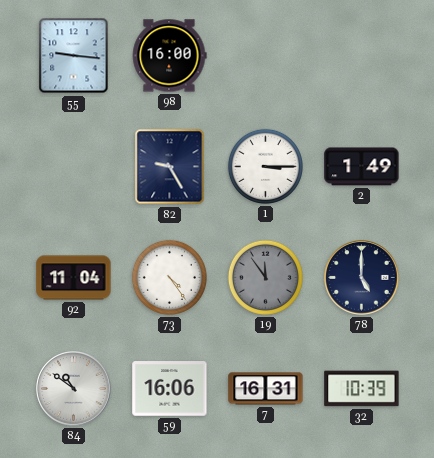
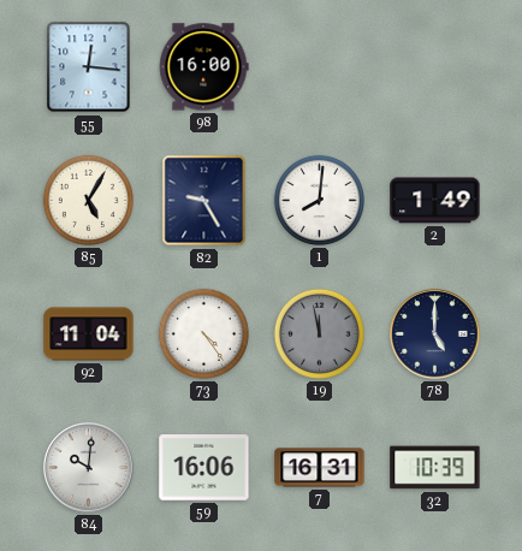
55: 9:16 -> 12:16
85: none -> 5:05
1: 3:15 -> 8:01
19: 11:54 -> 11:58
84: 10:51 -> 10:01
